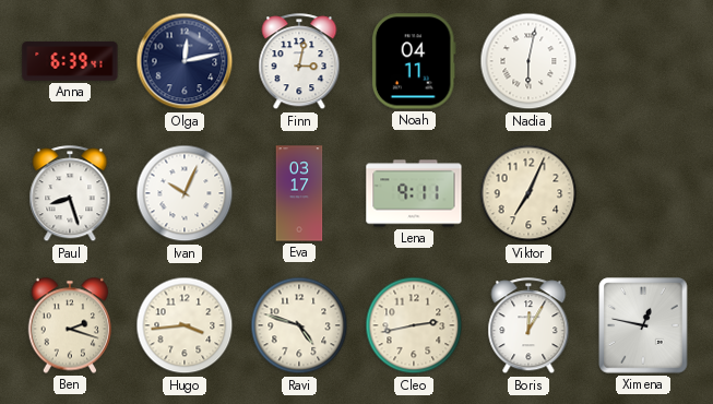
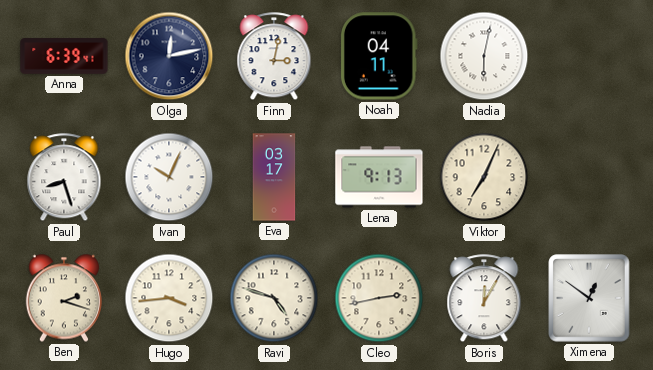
Lena: 9:11 -> 9:13
Ximena: 12:47 -> 12:51
